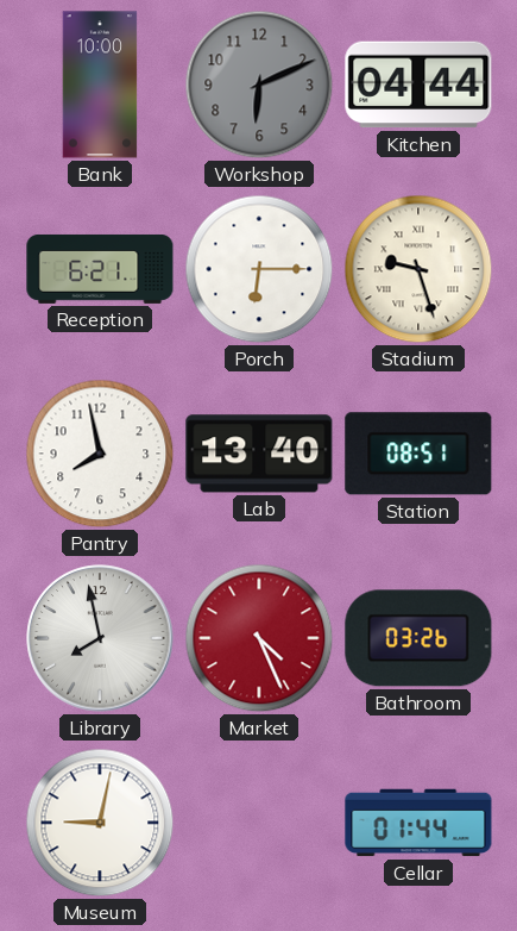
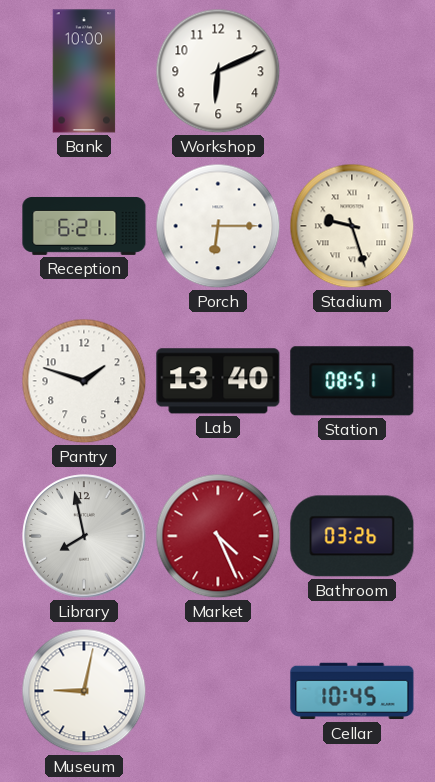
Workshop dial: grey -> white
Kitchen: 04:44 -> none
Pantry: 7:58 -> 1:48
Cellar: 01:44 -> 10:45
